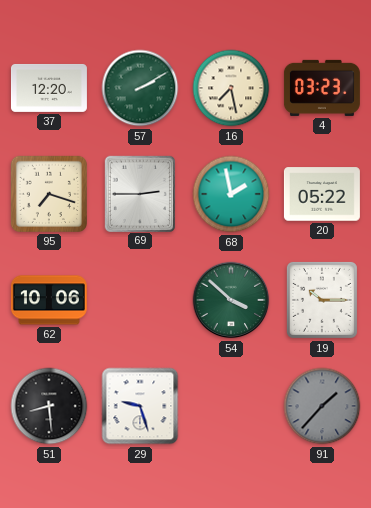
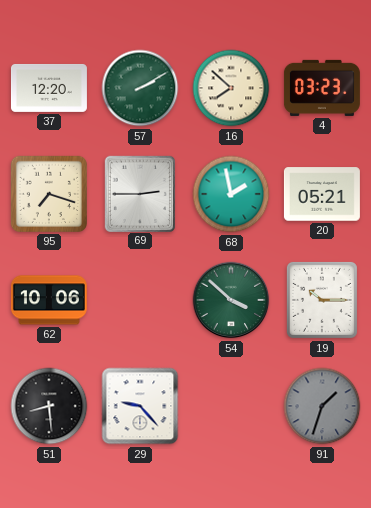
16: 7:28 -> 7:52
20: 05:22 -> 05:21
29: 9:27 -> 9:23
91: 1:37 -> 1:33
